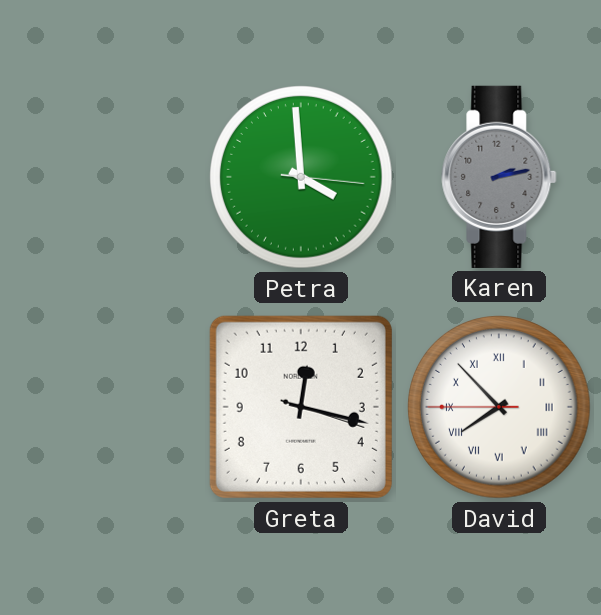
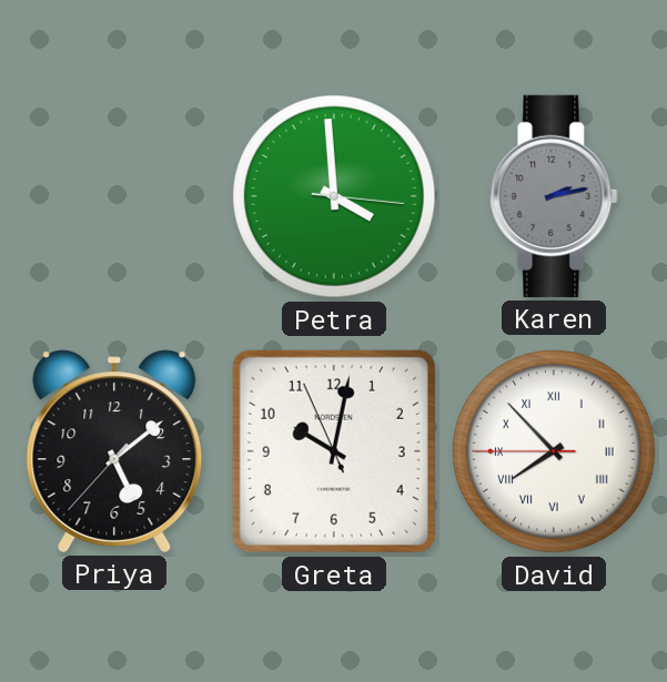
Priya: none -> 5:08
Greta: 12:17 -> 10:01
